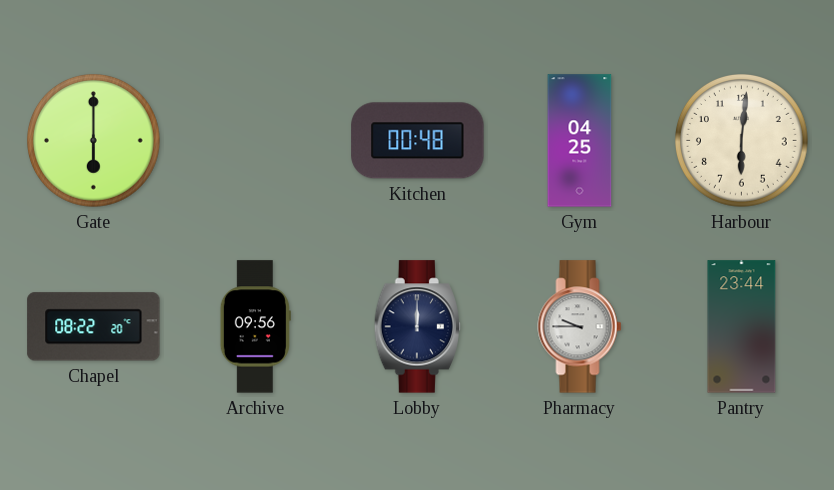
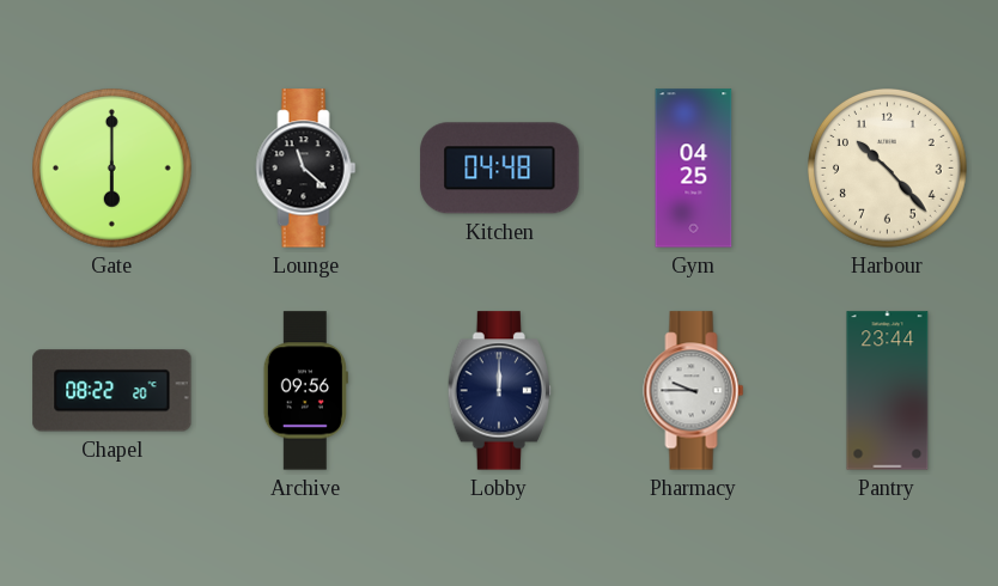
Lounge: none -> 11:22
Kitchen: 00:48 -> 04:48
Harbour: 6:01 -> 10:23
